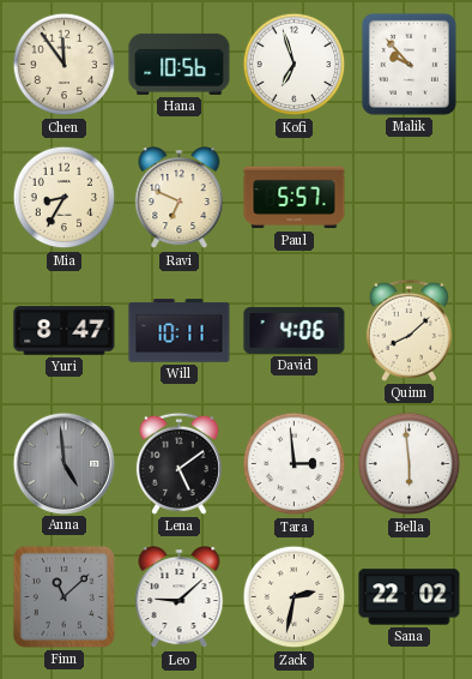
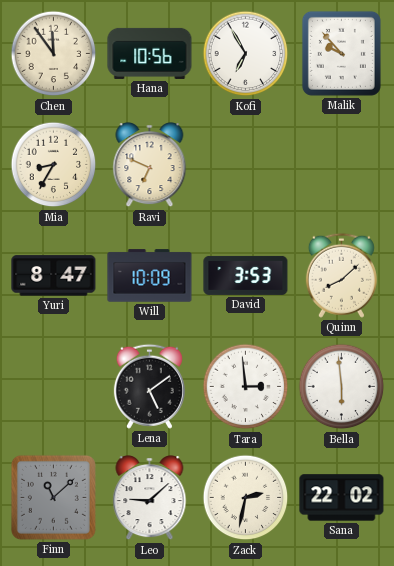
Kofi: 6:57 -> 6:55
Paul: 5:57 -> none
Will: 10:11 -> 10:09
David: 4:06 -> 3:53
Anna: 4:59 -> none
